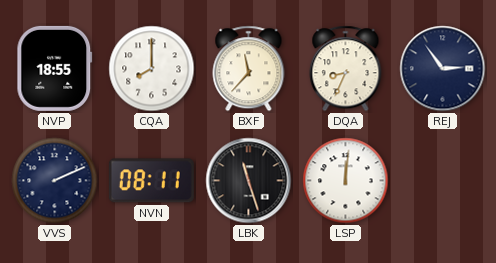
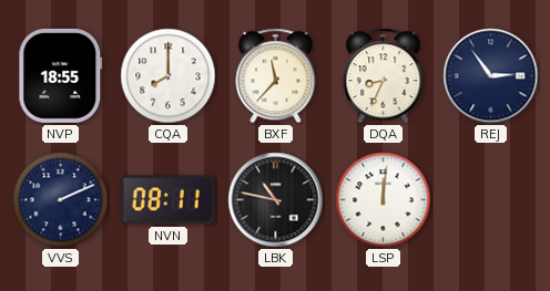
LBK: 11:27 -> 10:47
